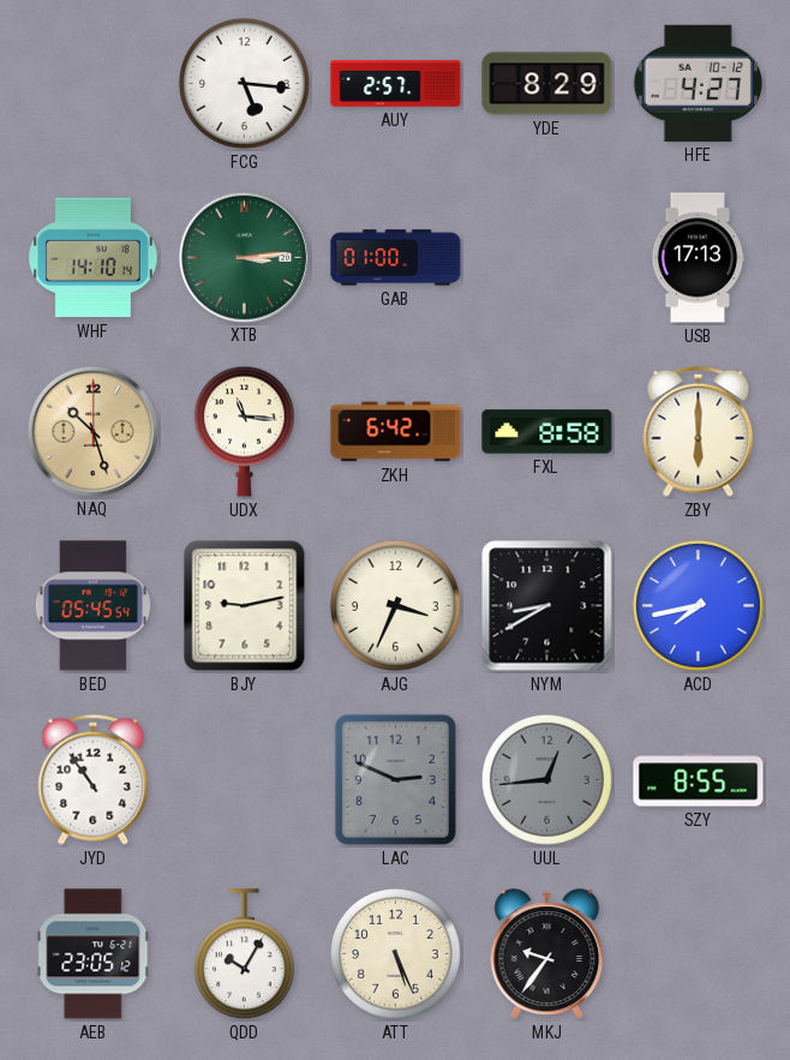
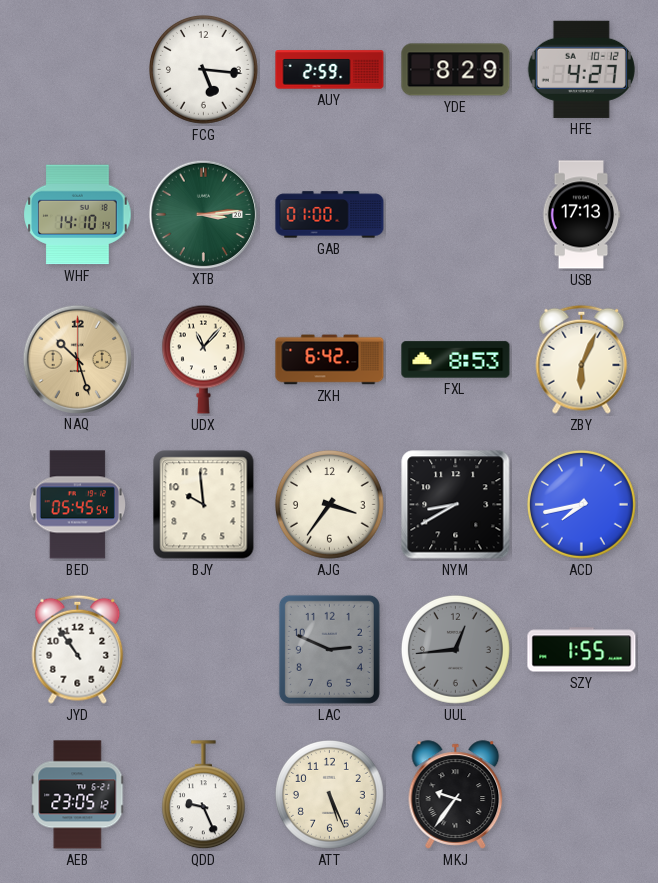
AUY: 2:57 -> 2:59
UDX: 11:16 -> 11:07
FXL: 8:58 -> 8:53
ZBY: 6:00 -> 6:04
BJY: 9:13 -> 9:59
AJG: 3:34 -> 3:36
SZY: 8:55 -> 1:55
QDD: 10:05 -> 9:26
